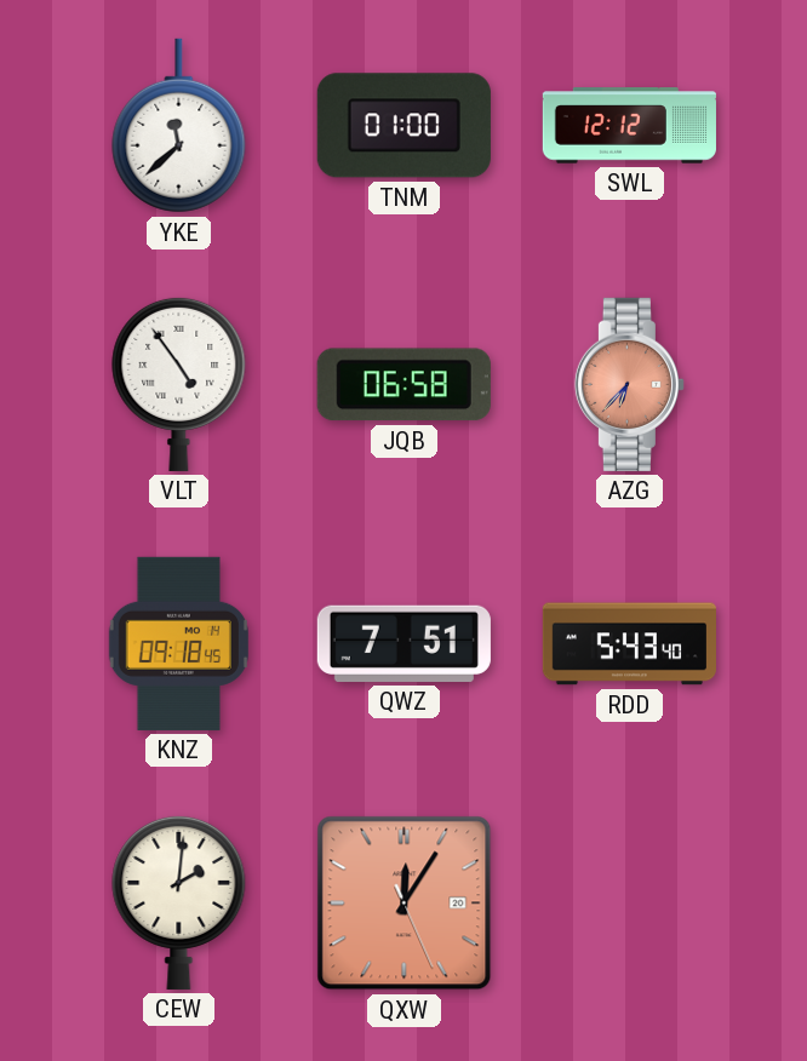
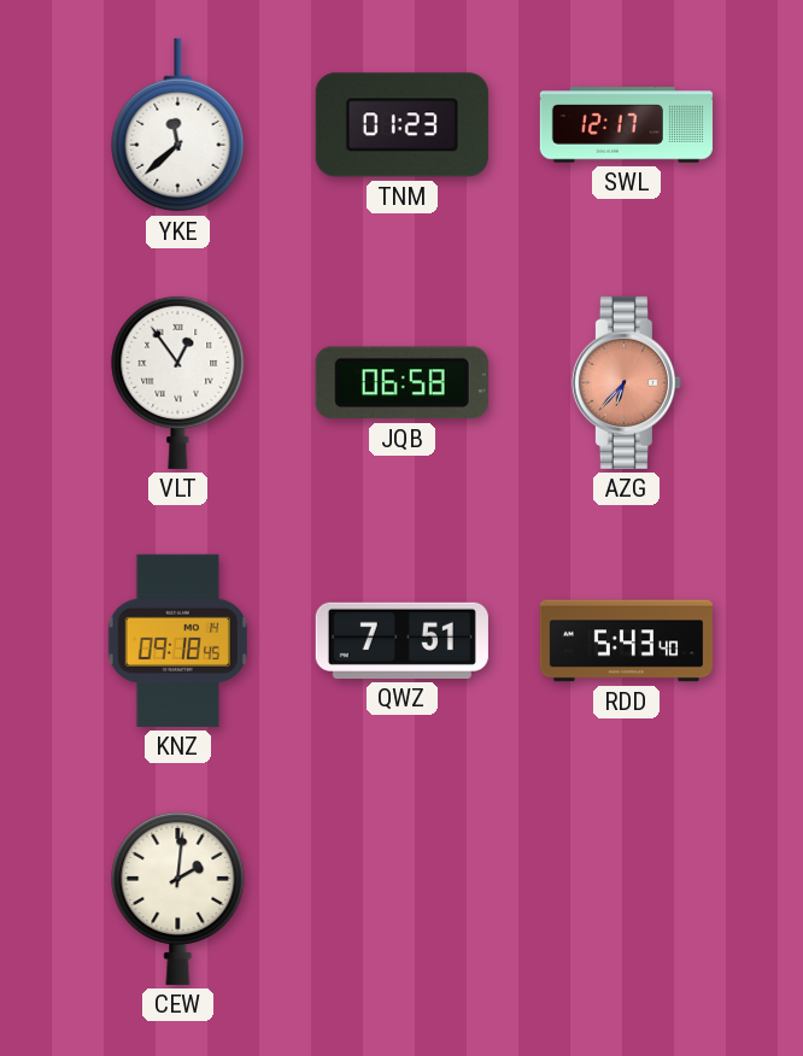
TNM: 01:00 -> 01:23
SWL: 12:12 -> 12:17
VLT: 4:54 -> 12:54
QXW: 12:05 -> none
